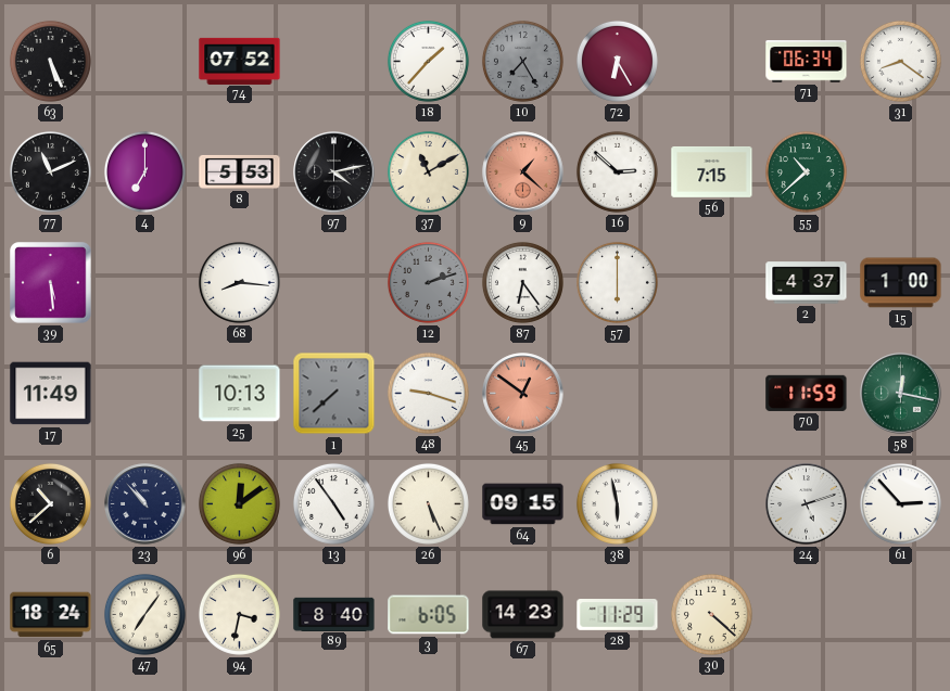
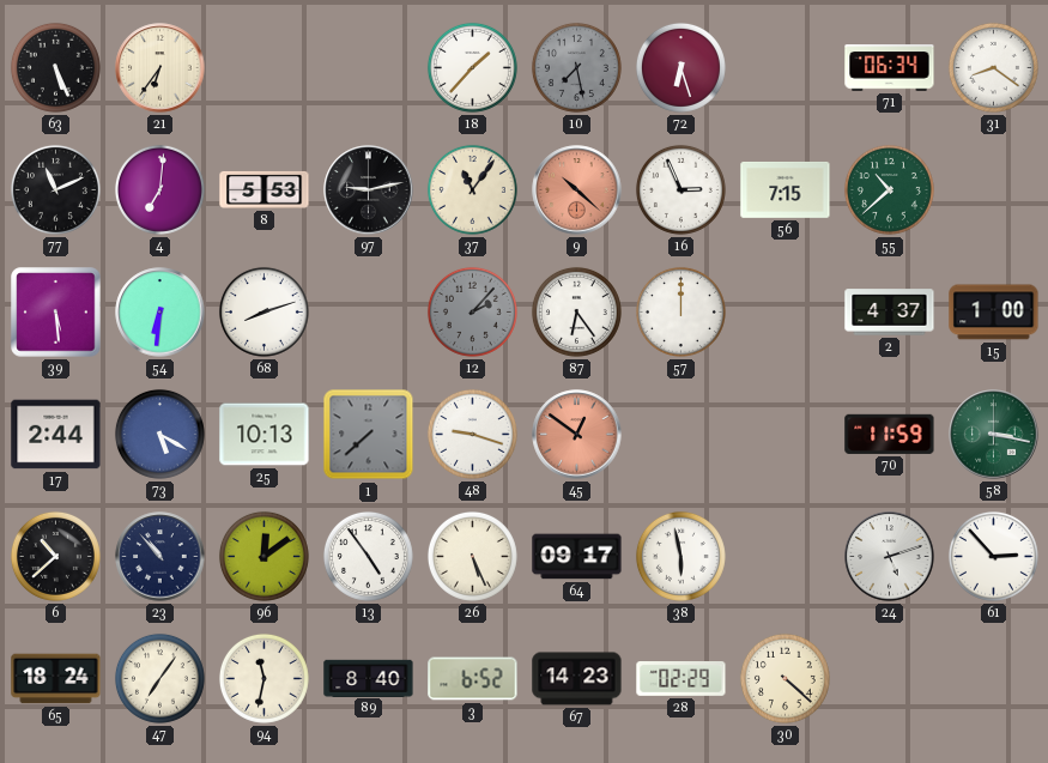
21: none -> 6:36
74: 07:52 -> none
10: 7:25 -> 7:28
72: 6:25 -> 6:27
4: 7:00 -> 7:01
97: 4:13 -> 9:13
37: 11:10 -> 11:06
9: 1:22 -> 10:22
16: 2:52 -> 2:56
54: none -> 6:31
68: 8:16 -> 8:12
12: 2:12 -> 2:07
57: 6:00 -> 12:00
17: 11:49 -> 2:44
73: none -> 5:20
58: 12:17 -> 3:17
64: 09:15 -> 09:17
94: 3:32 -> 11:32
3: 6:05 -> 6:52
28: 11:29 -> 02:29
